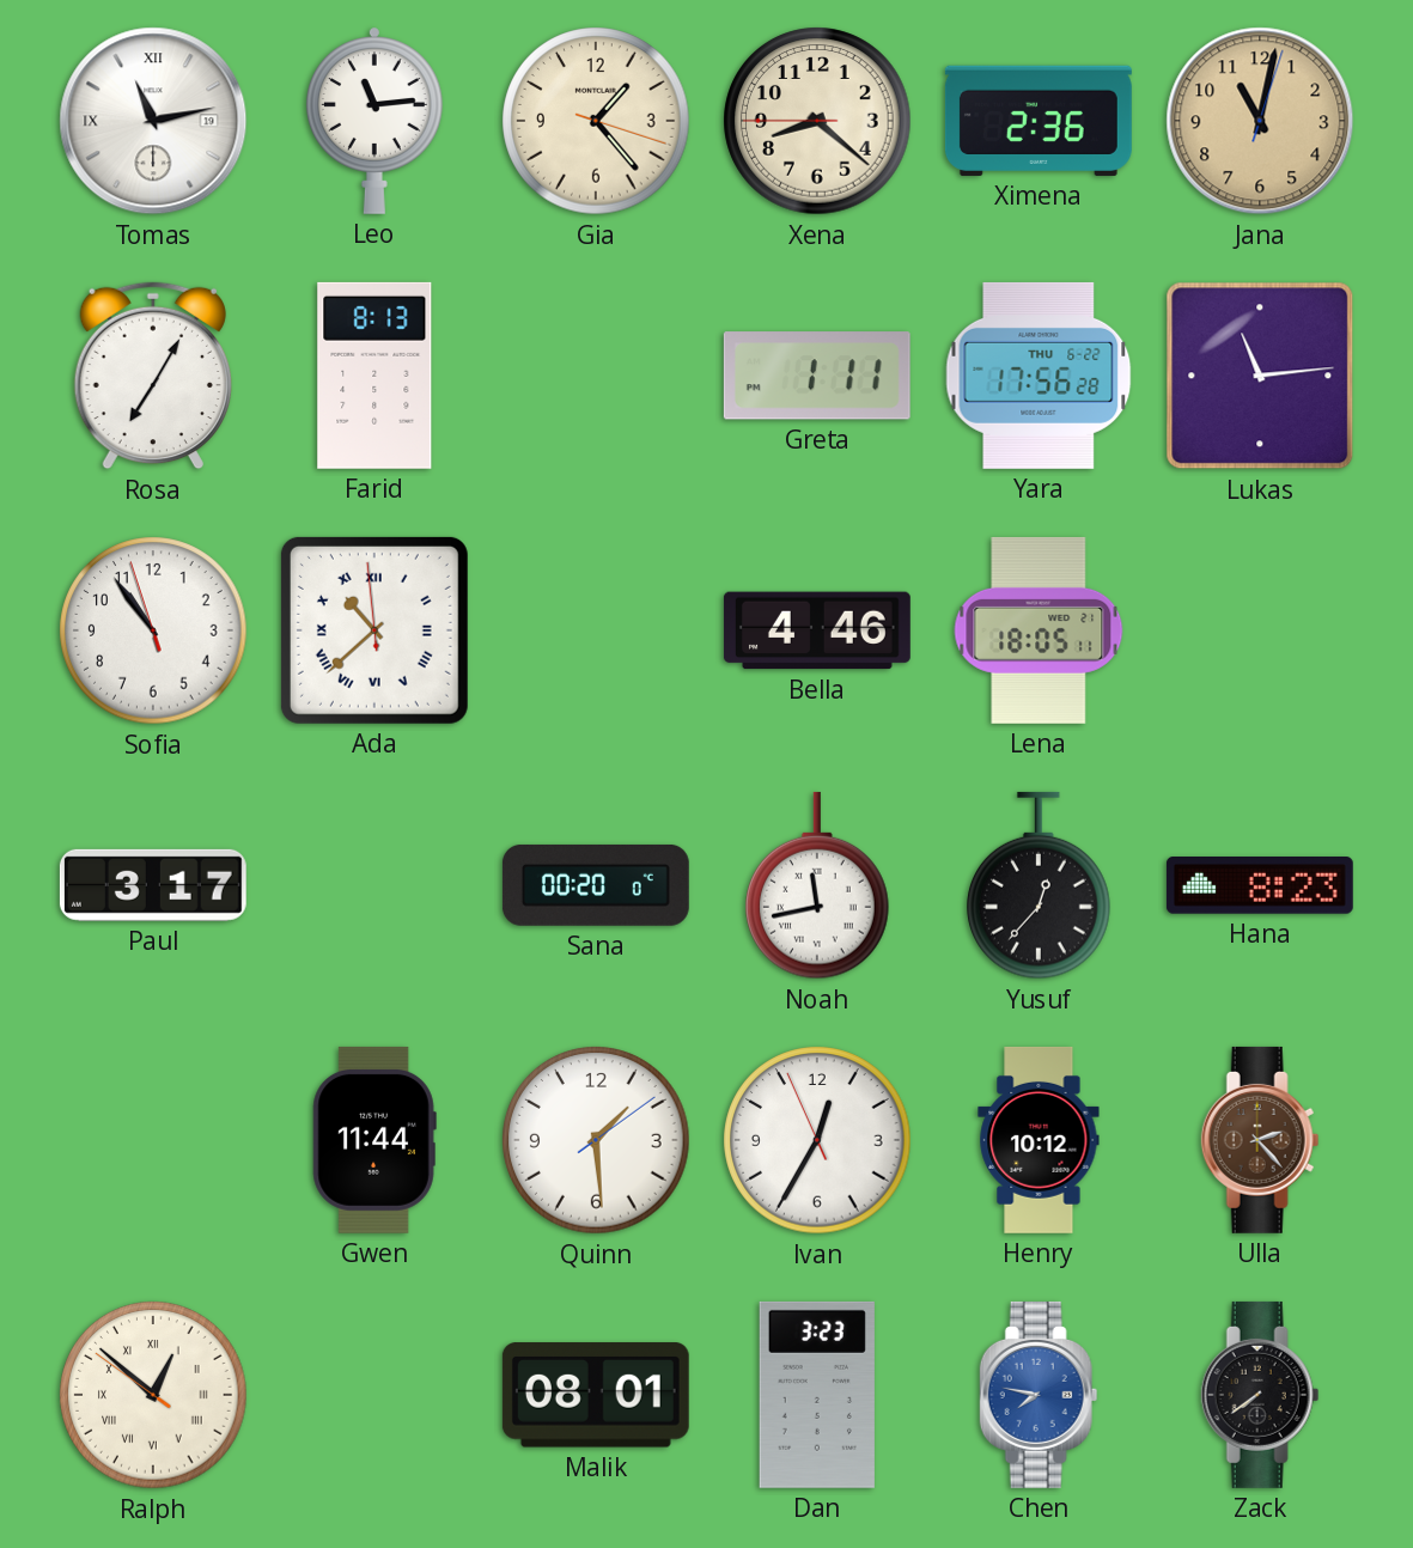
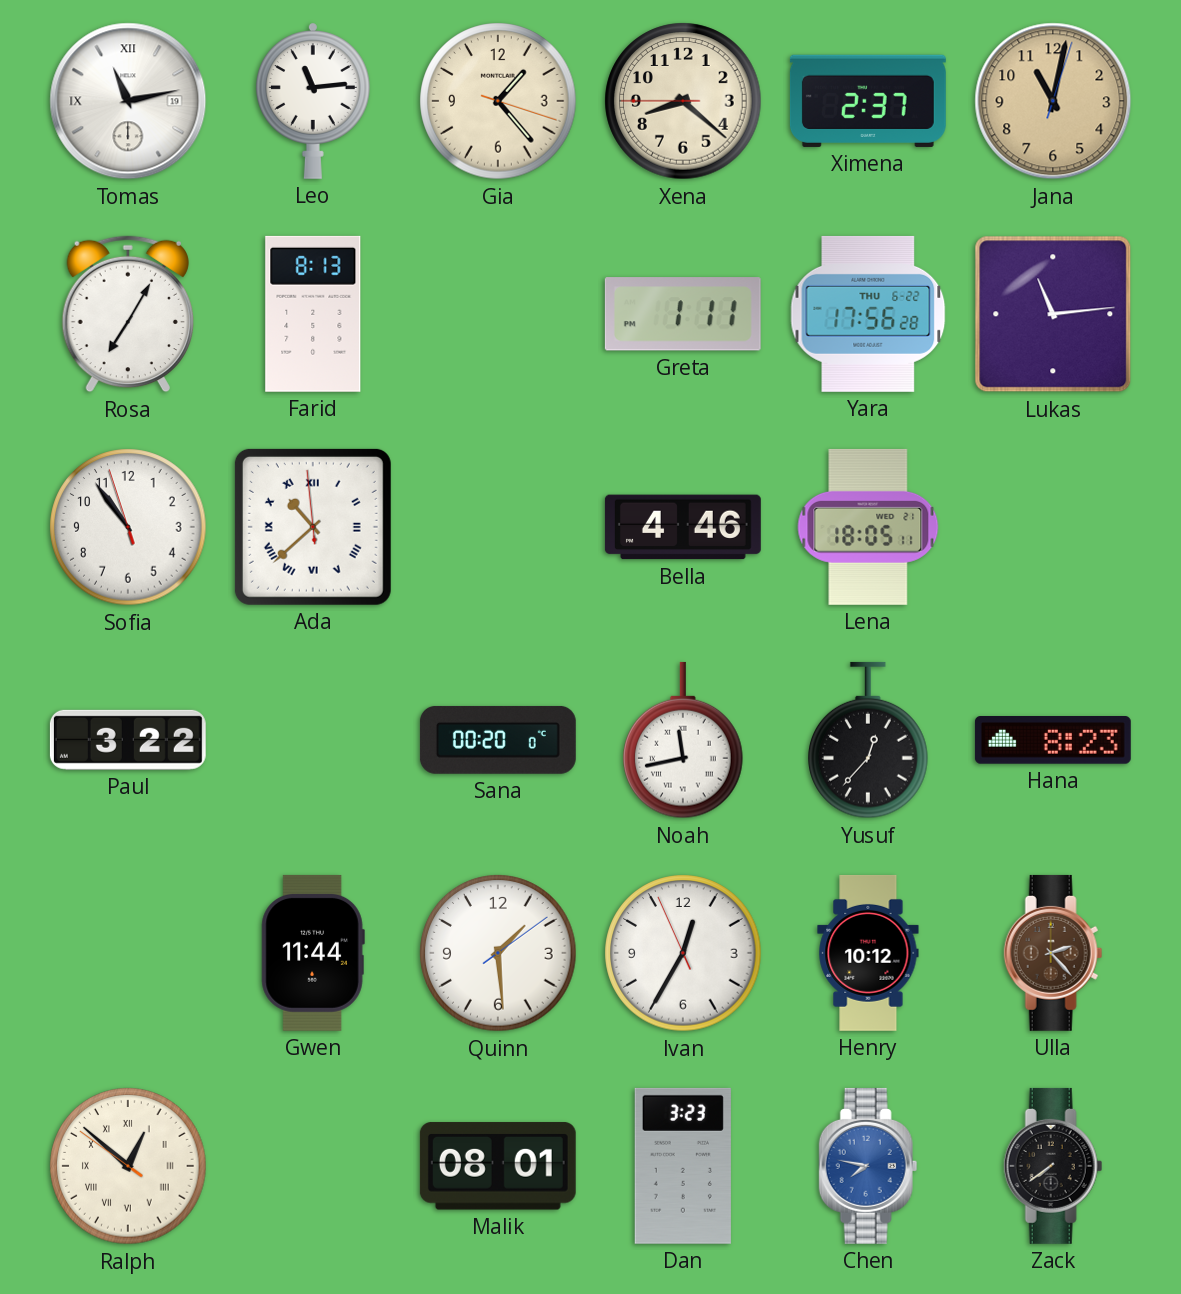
Ximena: 2:36 -> 2:37
Paul: 3:17 -> 3:22
